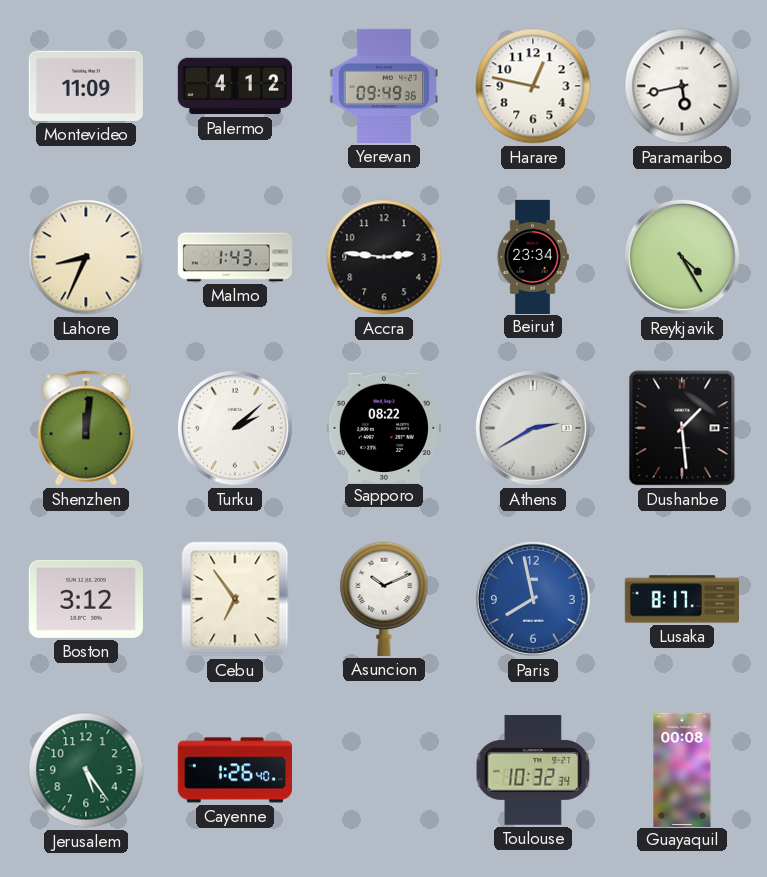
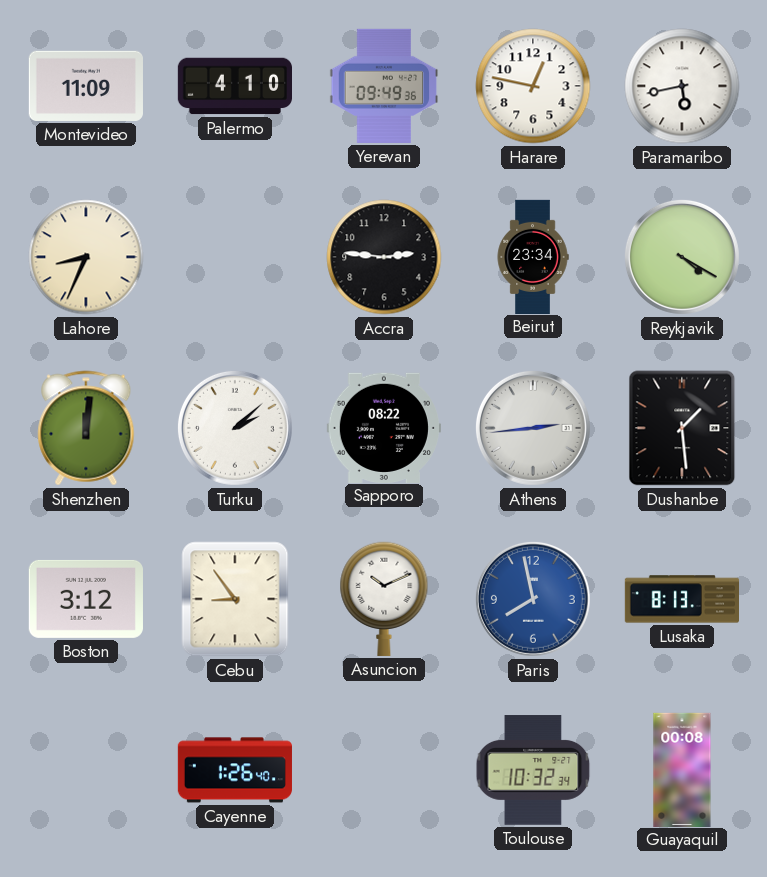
Palermo: 4:12 -> 4:10
Malmo: 1:43 -> none
Reykjavik: 4:25 -> 4:20
Athens: 2:40 -> 2:44
Cebu: 6:54 -> 8:54
Lusaka: 8:17 -> 8:13
Jerusalem: 5:24 -> none
